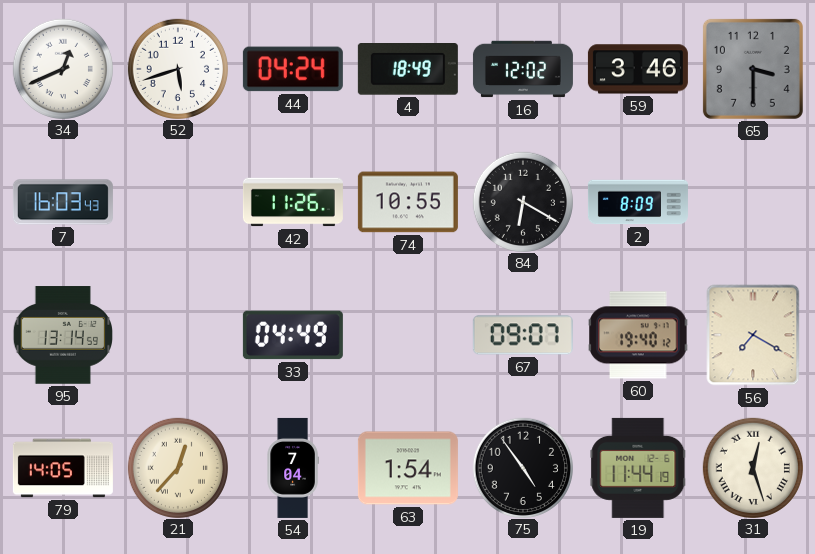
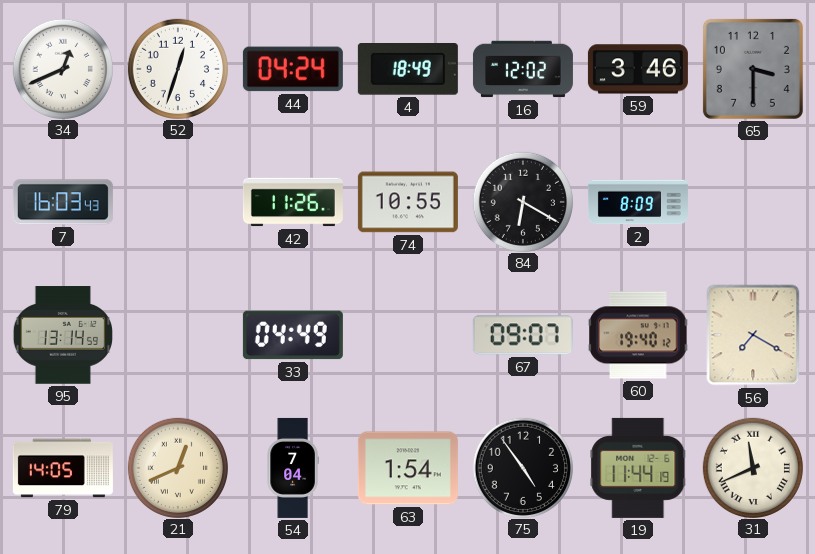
52: 5:42 -> 12:33
21: 12:37 -> 12:41
31: 12:27 -> 11:41
